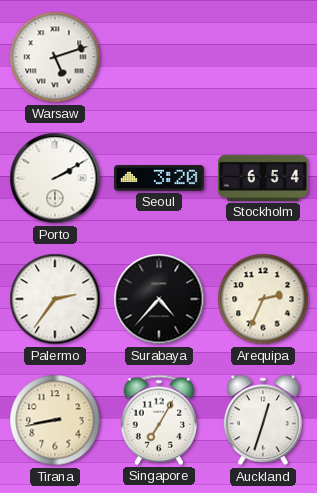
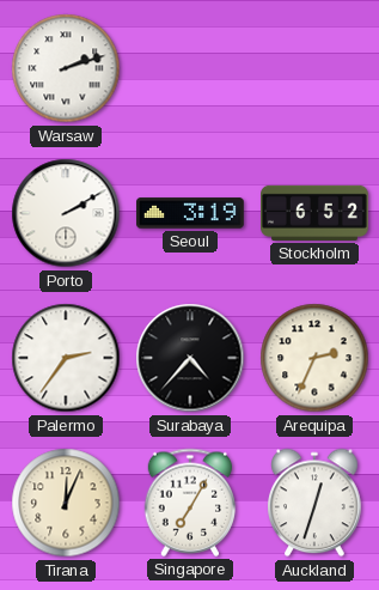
Warsaw: 5:12 -> 2:12
Seoul: 3:20 -> 3:19
Stockholm: 6:54 -> 6:52
Tirana: 8:43 -> 12:04
